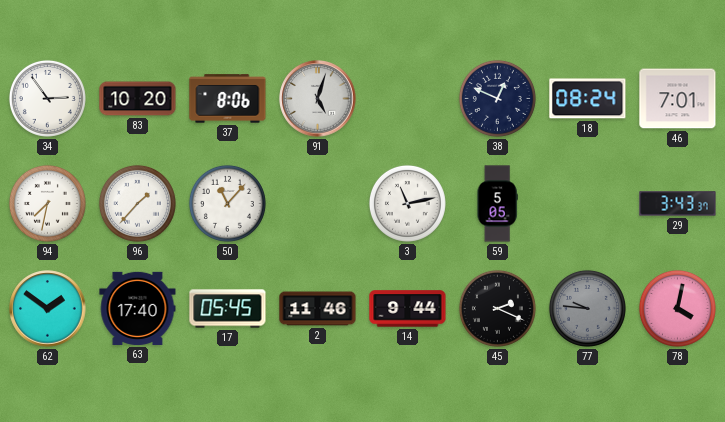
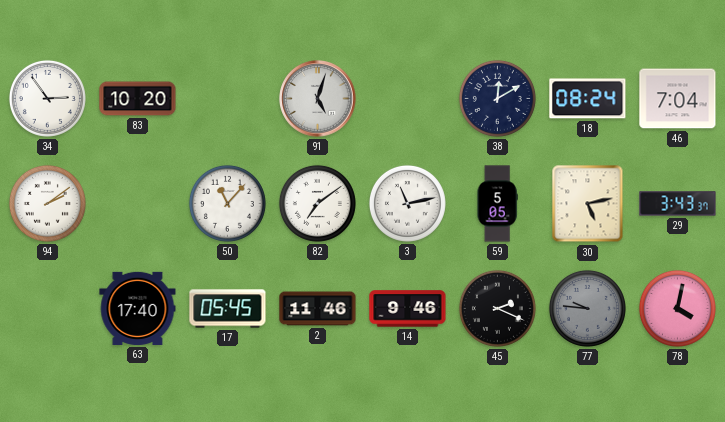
37: 8:06 -> none
38: 12:49 -> 12:10
46: 7:01 -> 7:04
94: 7:32 -> 2:09
96: 1:37 -> none
82: none -> 7:09
30: none -> 5:13
62: 1:51 -> none
14: 9:44 -> 9:46
